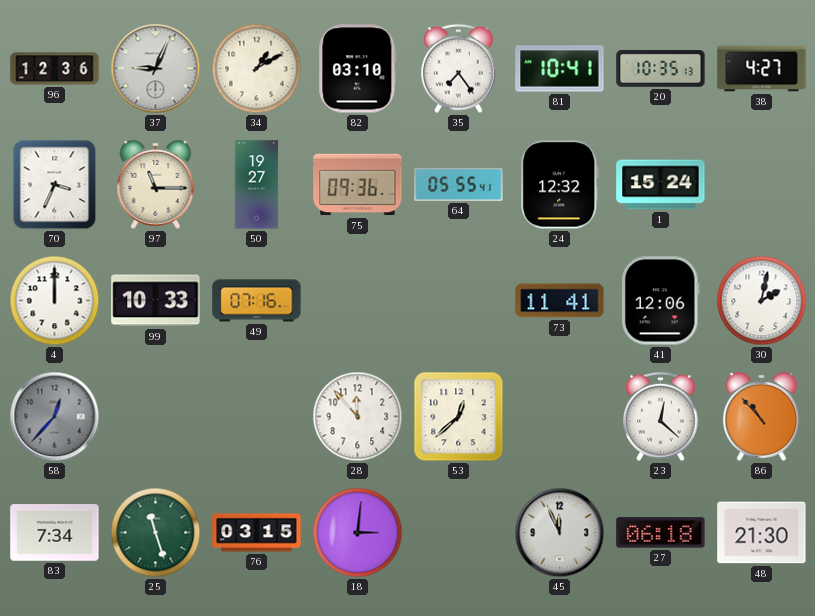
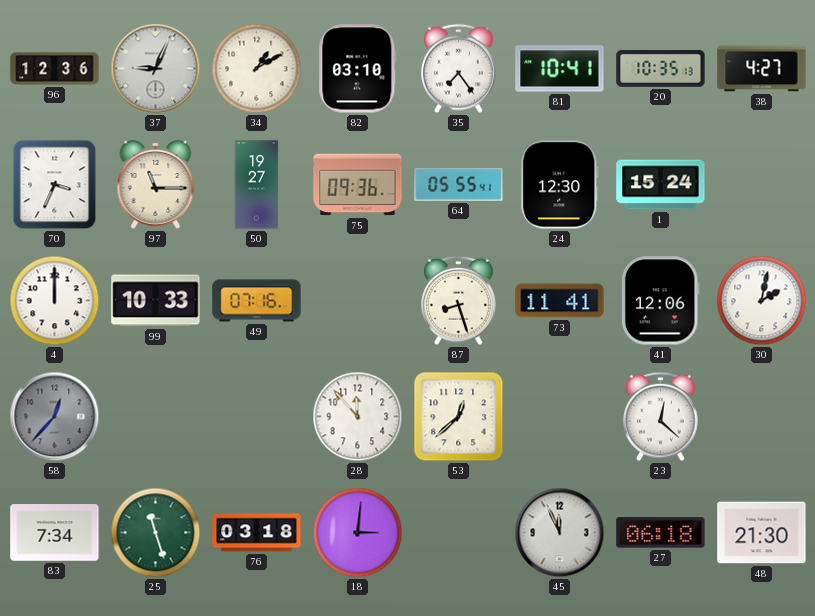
24: 12:32 -> 12:30
87: none -> 8:27
86: 10:53 -> none
76: 03:15 -> 03:18
